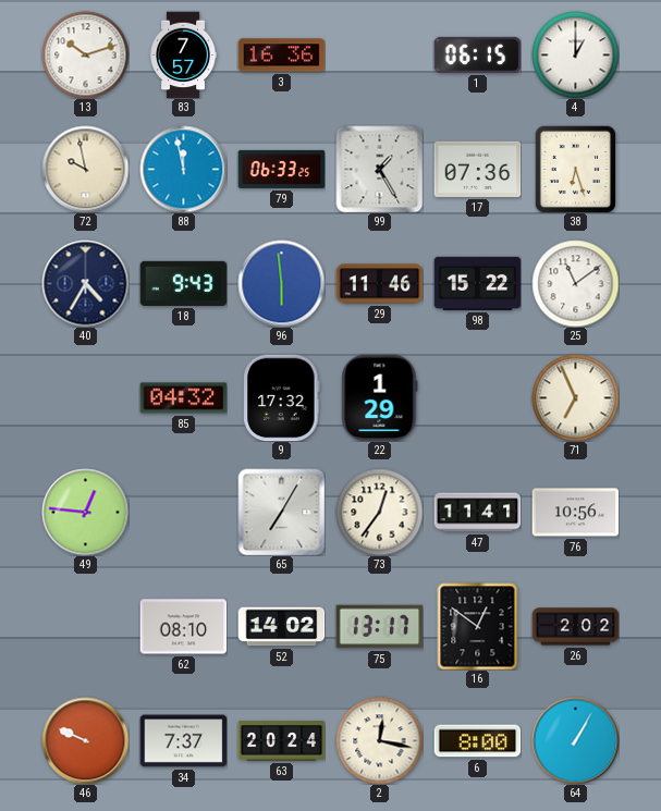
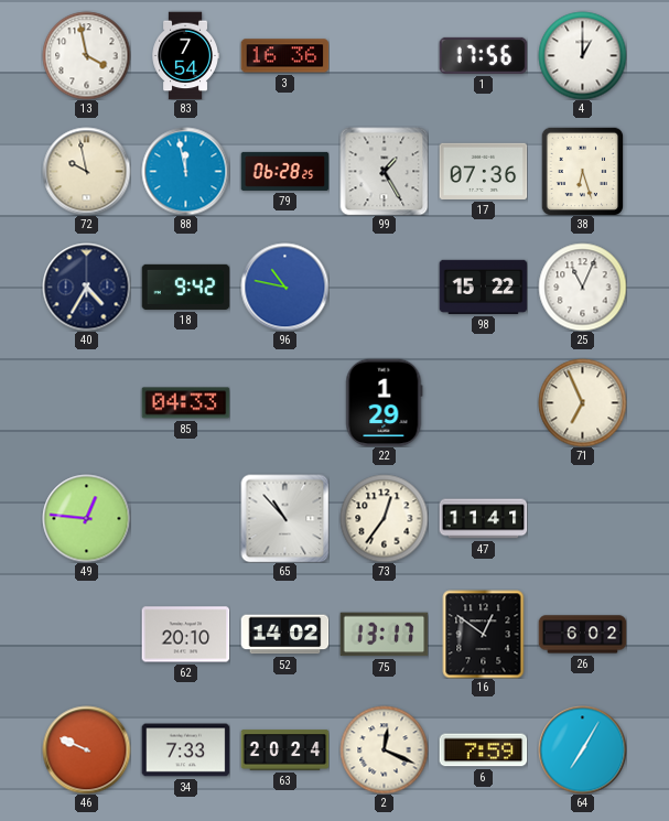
13: 10:12 -> 3:58
83: 7:57 -> 7:54
1: 06:15 -> 17:56
79: 06:33 -> 06:28
18: 9:43 -> 9:42
96: 5:59 -> 10:47
29: 11:46 -> none
25: 11:09 -> 11:04
85: 04:32 -> 04:33
9: 17:32 -> none
65: 7:05 -> 10:53
76: 10:56 -> none
62: 08:10 -> 20:10
26: 2:02 -> 6:02
34: 7:37 -> 7:33
2: 12:17 -> 12:19
6: 8:00 -> 7:59
64: 1:05 -> 7:05
